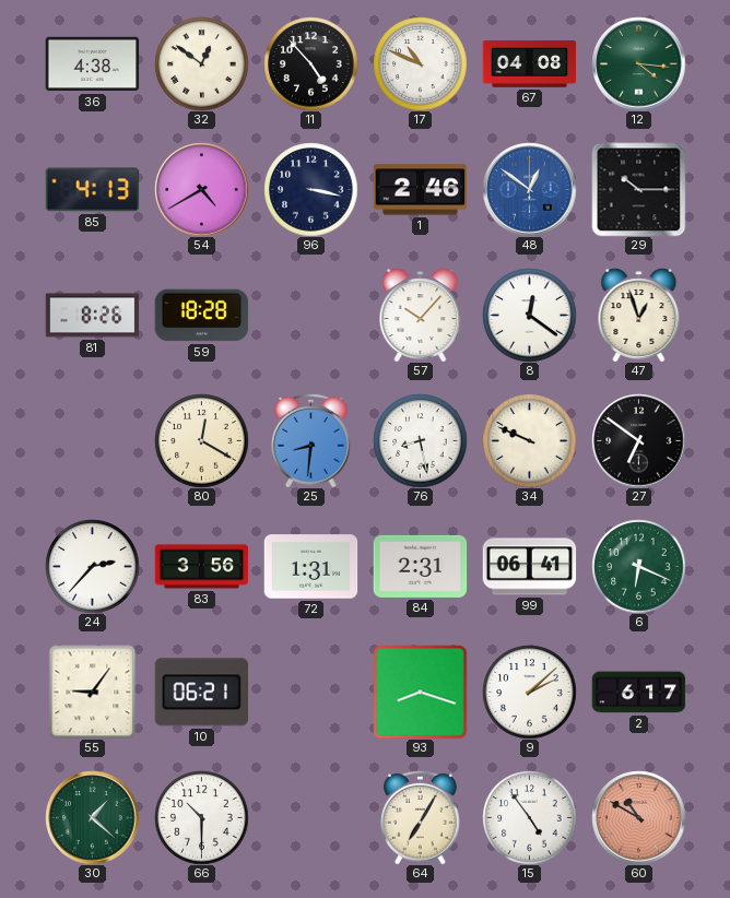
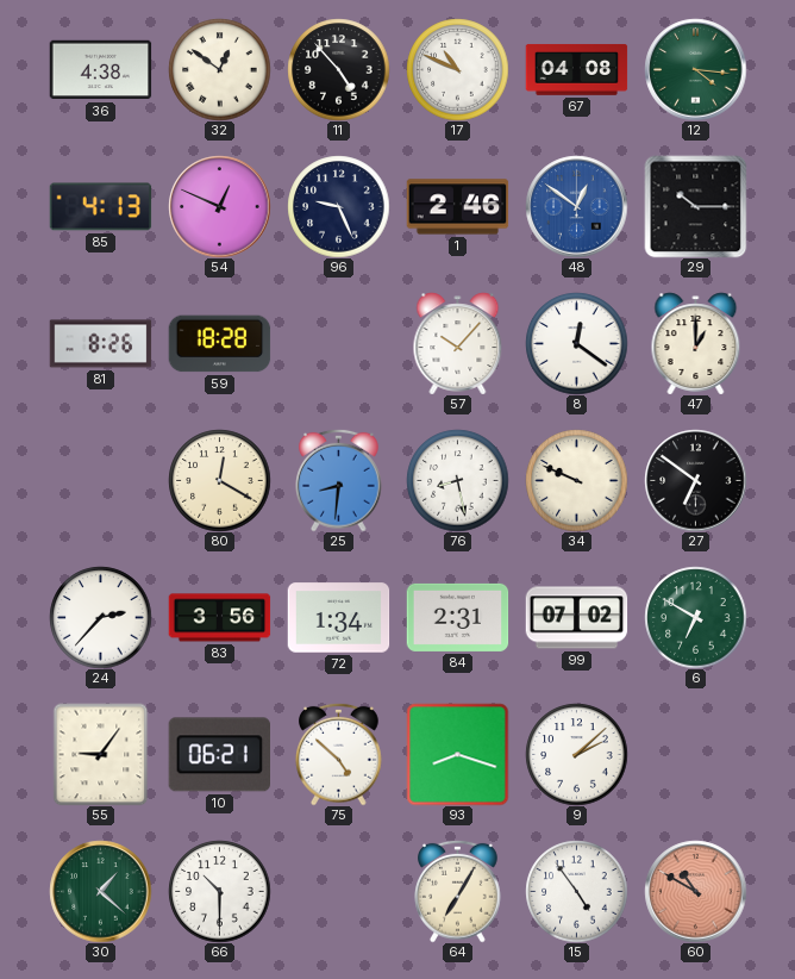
54: 4:40 -> 12:49
96: 3:17 -> 9:26
47: 12:57 -> 1:00
72: 1:31 -> 1:34
99: 06:41 -> 07:02
6: 6:19 -> 6:50
75: none -> 4:52
2: 6:17 -> none
